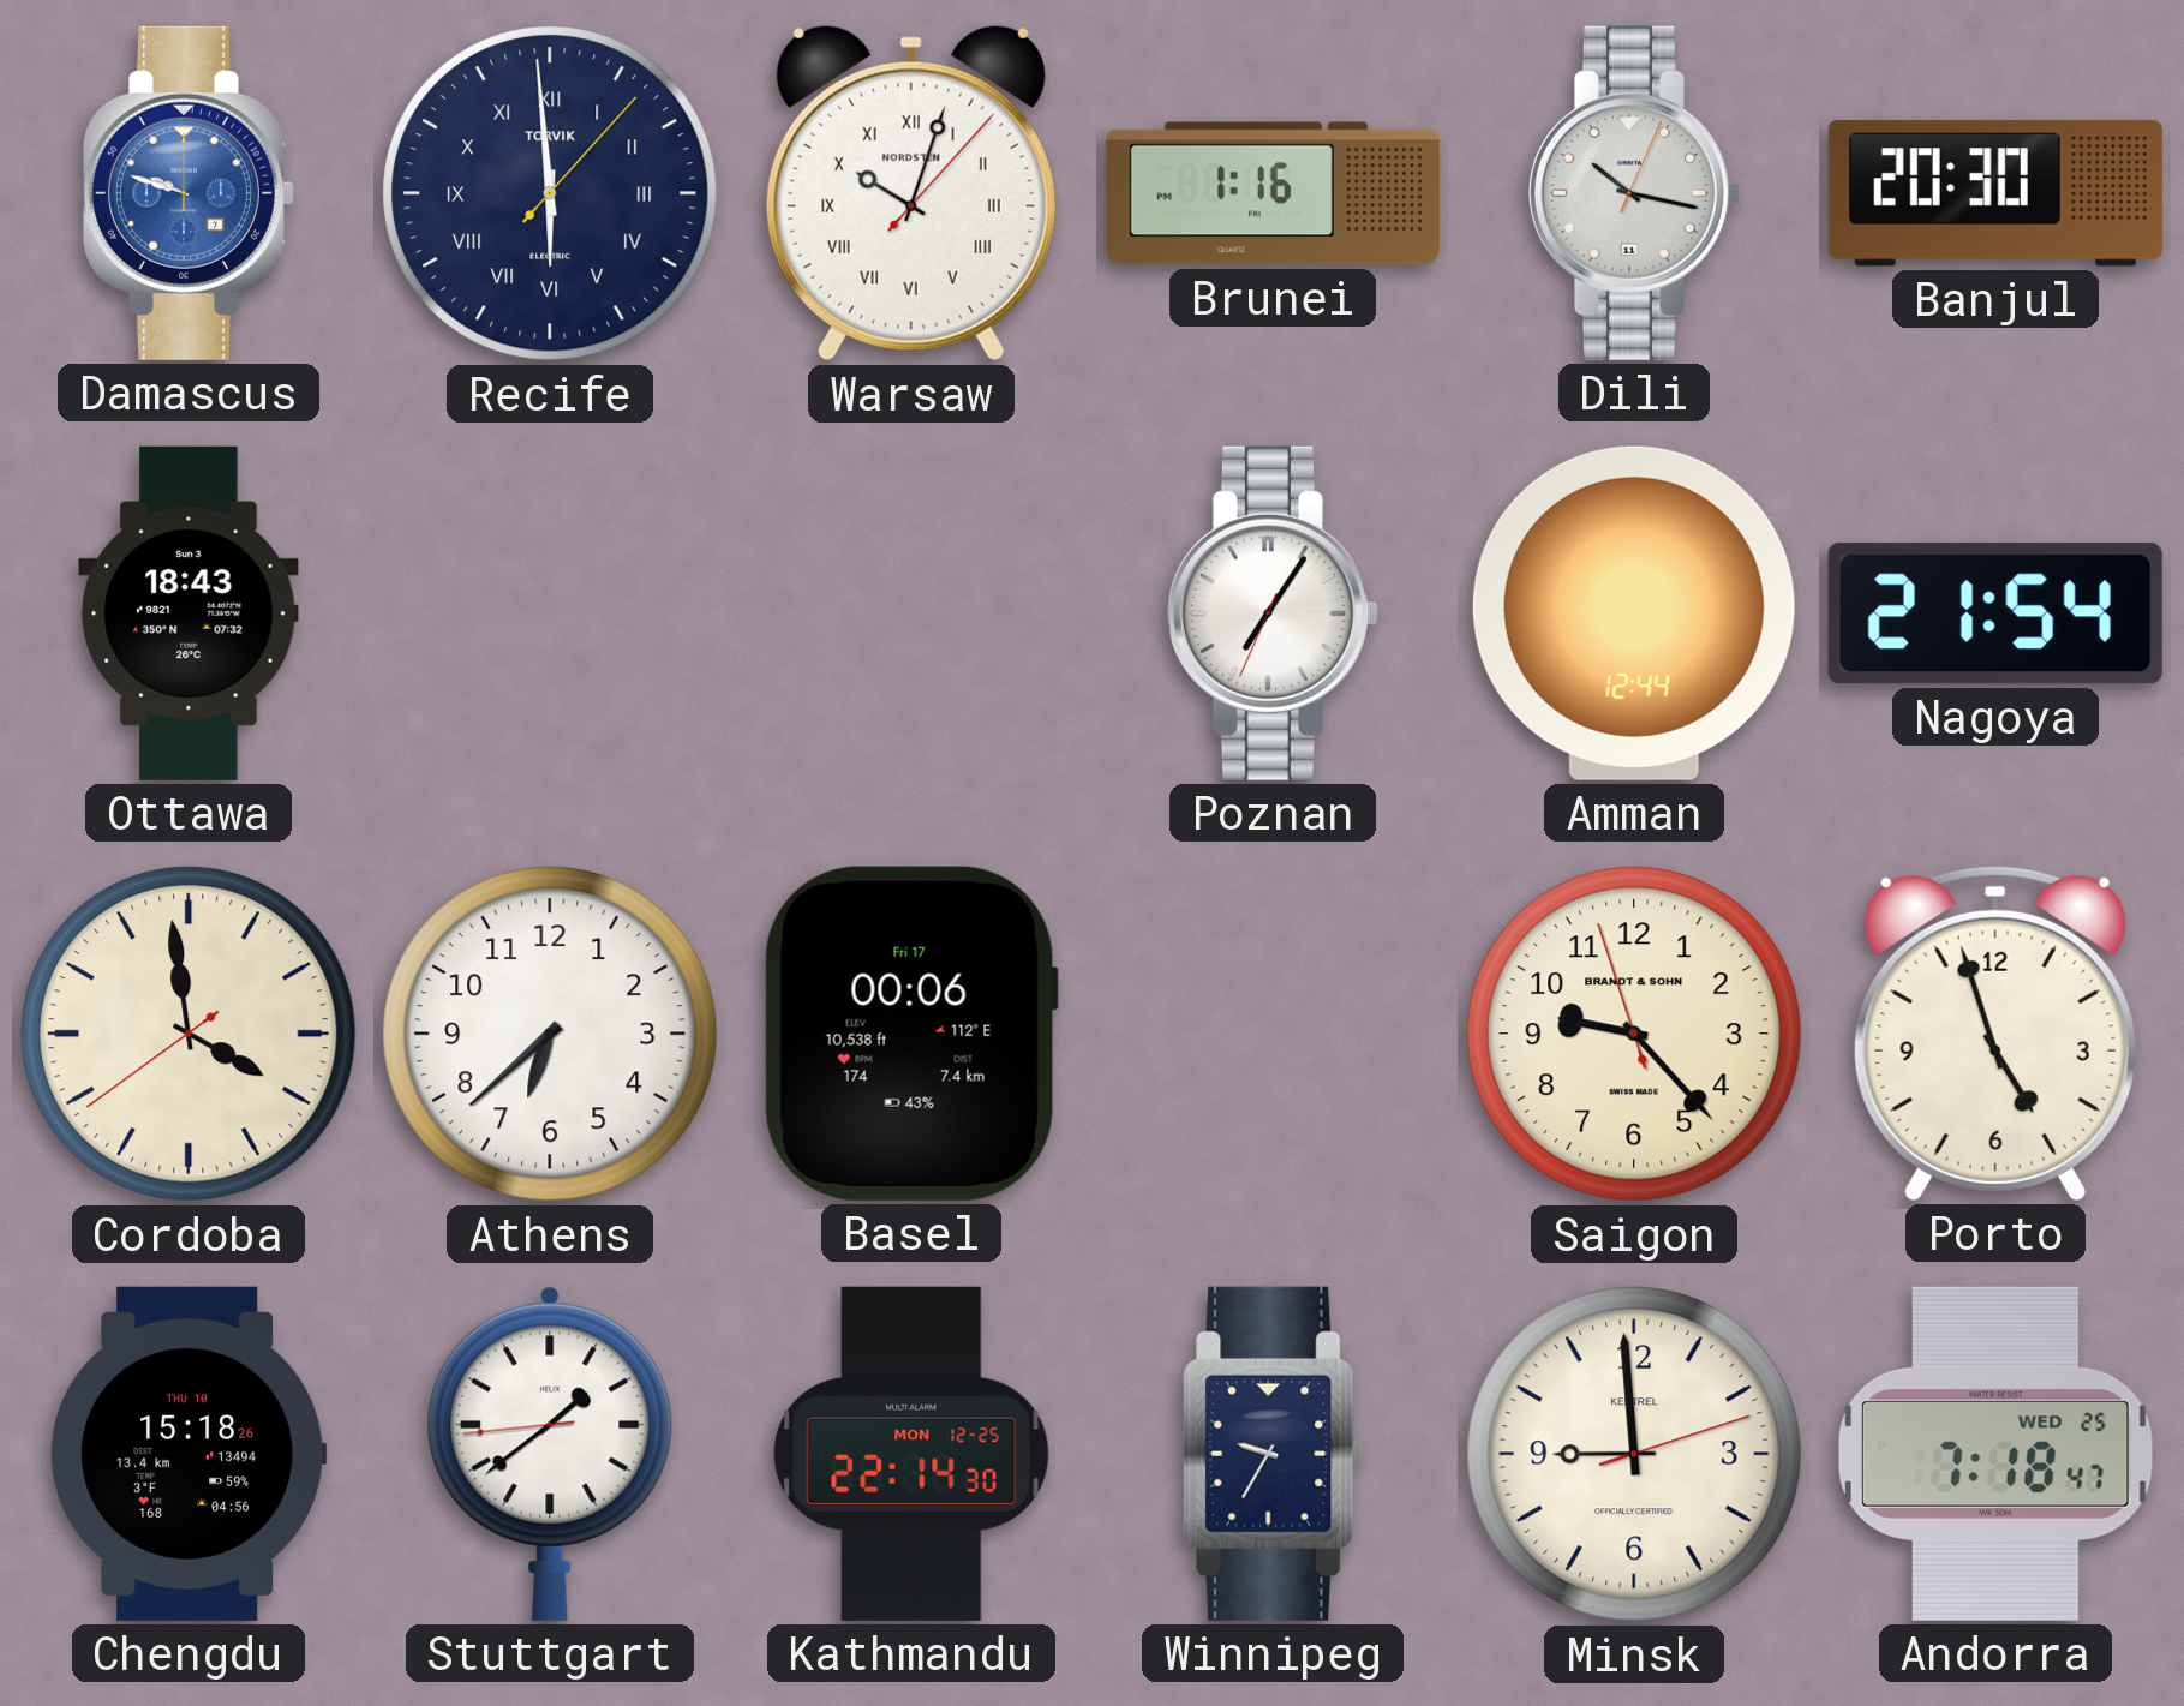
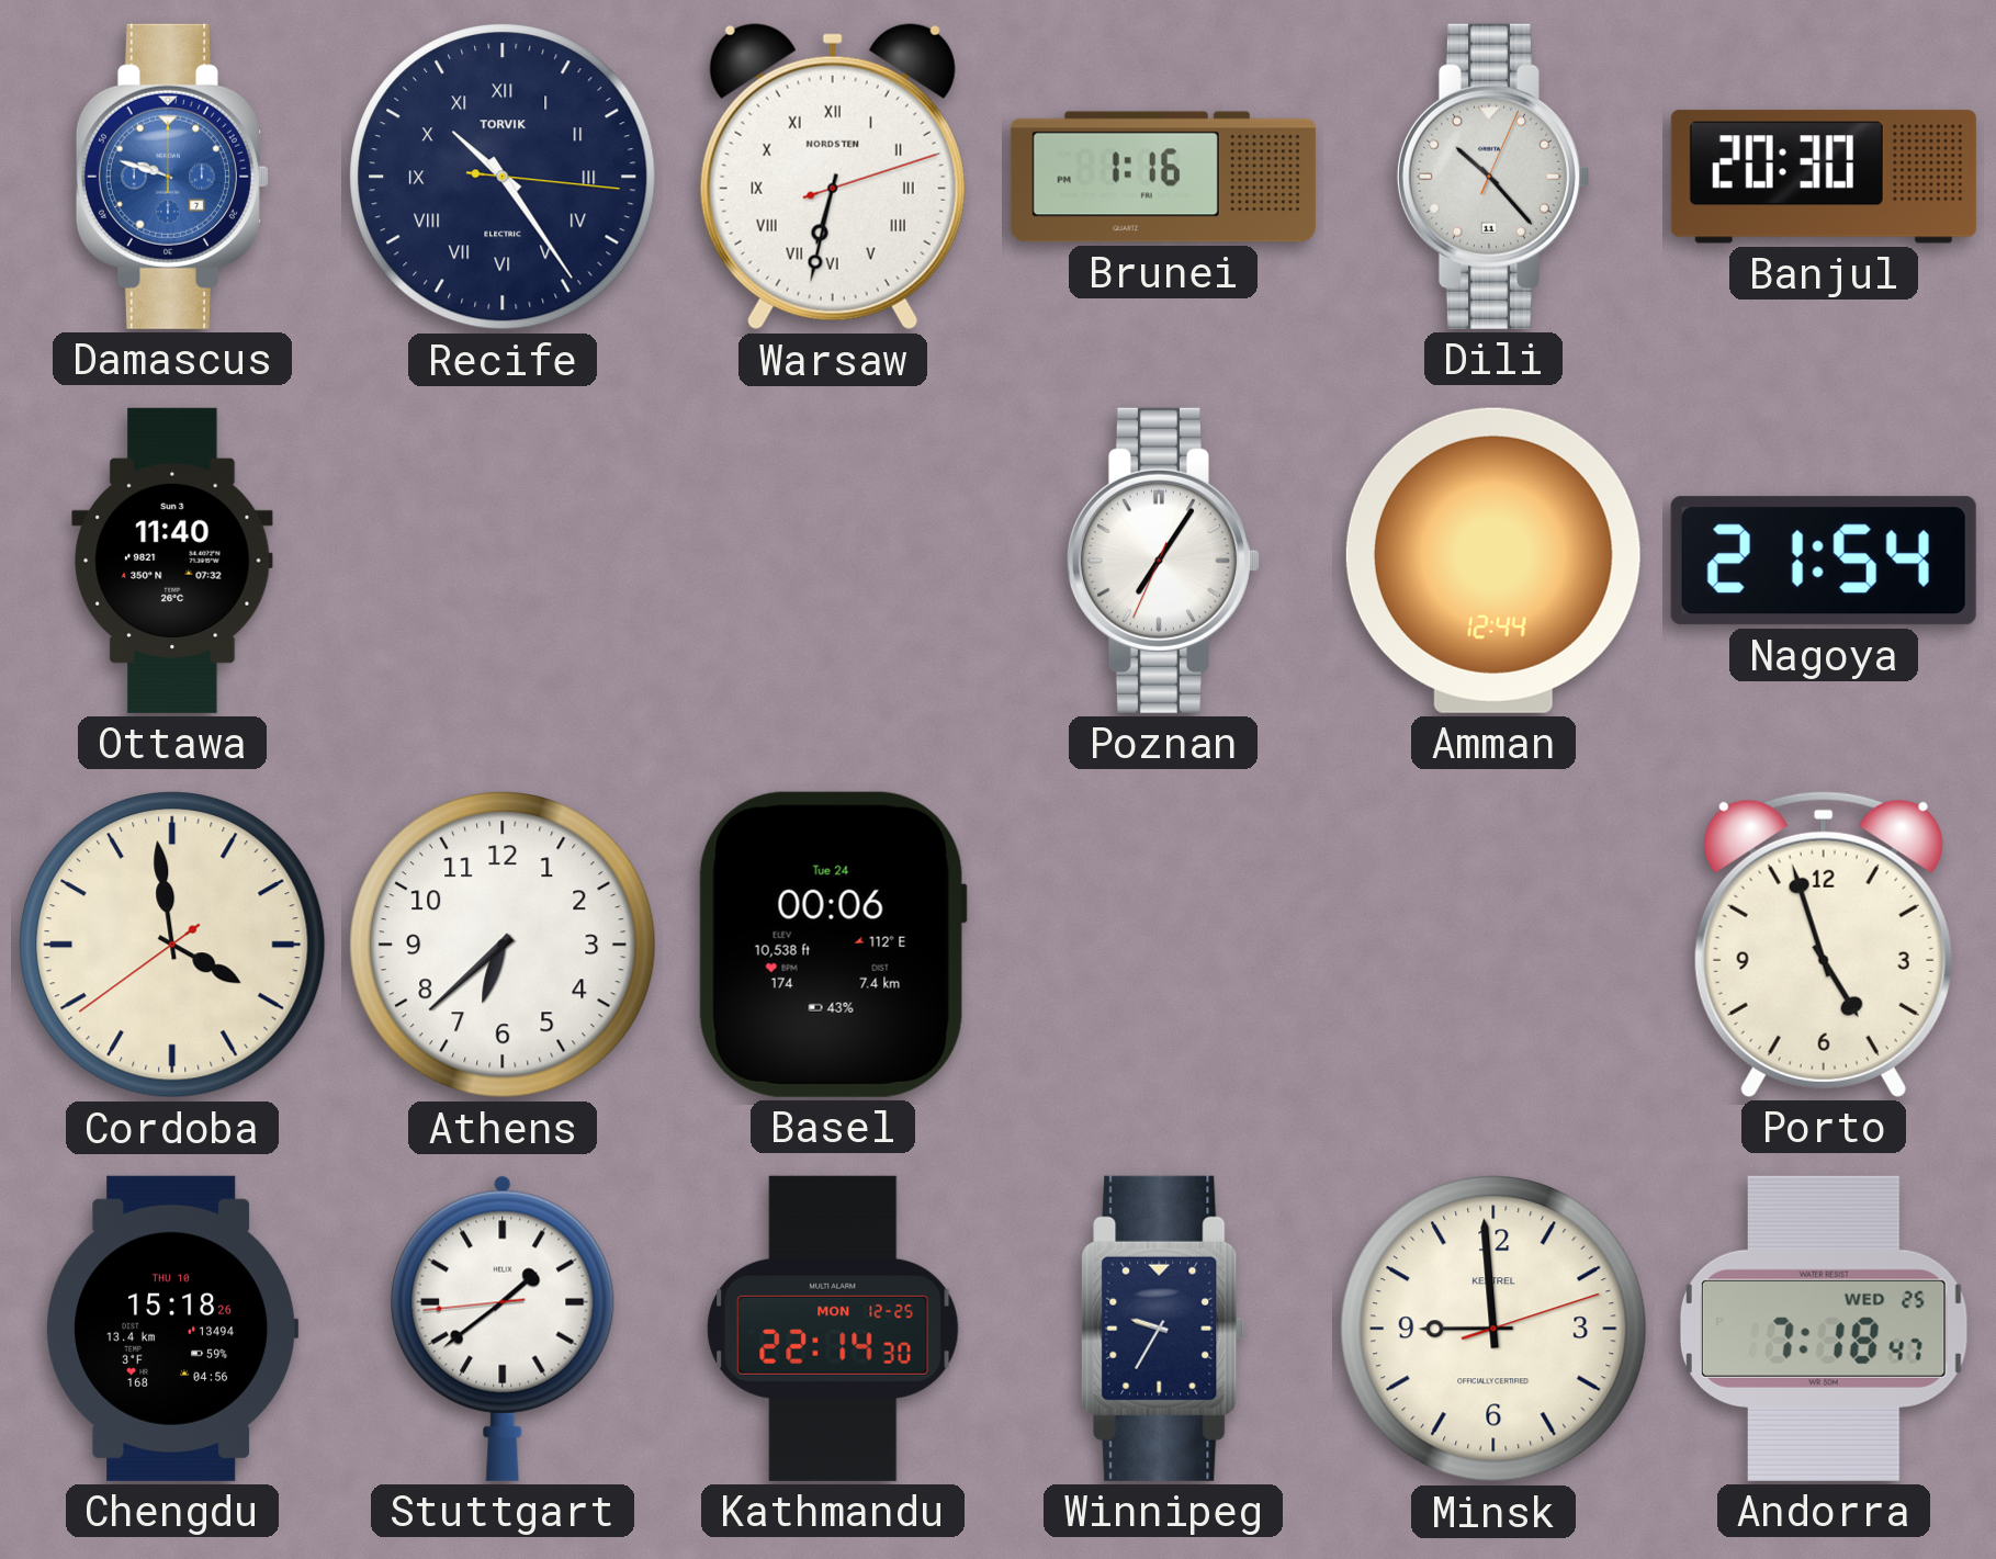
Recife: 5:59 -> 10:24
Warsaw: 10:03 -> 6:32
Dili: 10:17 -> 10:23
Ottawa: 18:43 -> 11:40
Basel date: Fri 17 -> Tue 24
Saigon: 9:22 -> none
